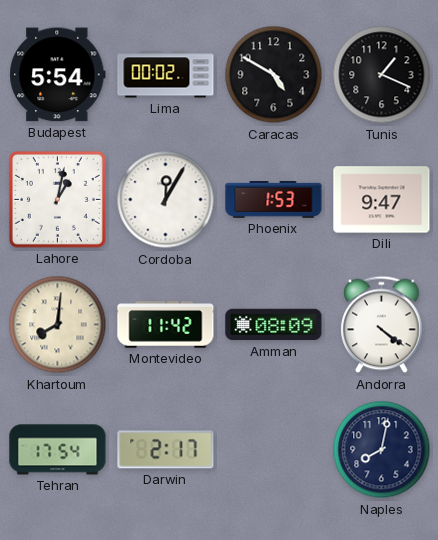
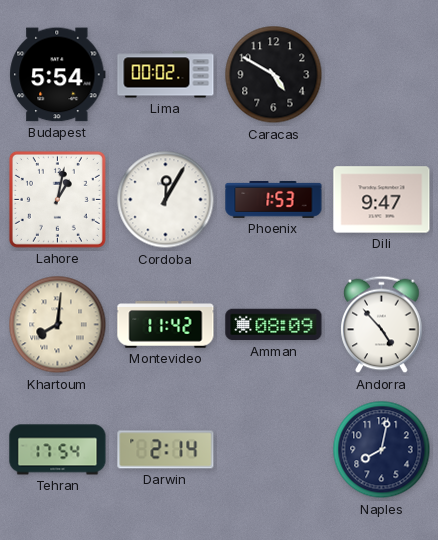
Tunis: 1:19 -> none
Andorra: 4:21 -> 4:53
Darwin: 2:17 -> 2:14
